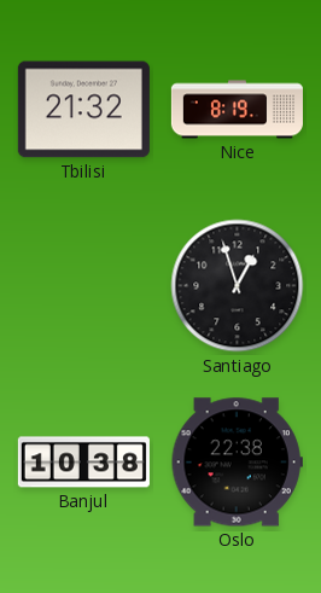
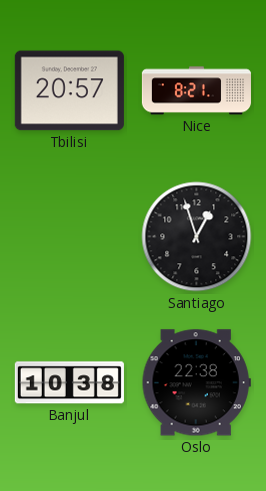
Tbilisi: 21:32 -> 20:57
Nice: 8:19 -> 8:21
